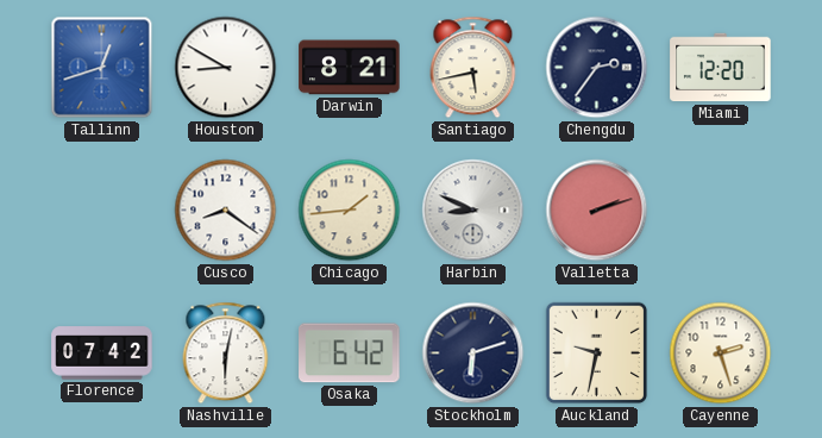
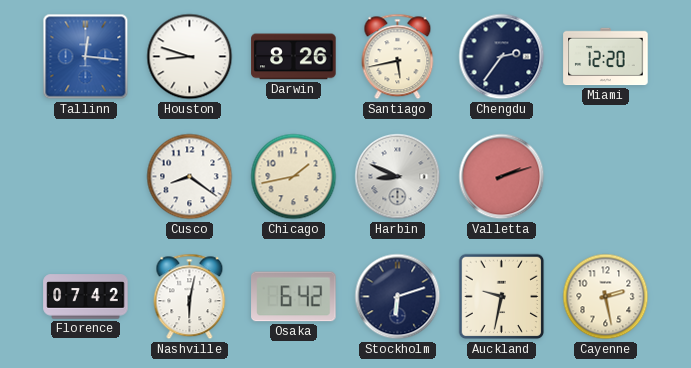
Tallinn: 12:42 -> 12:16
Houston: 8:50 -> 8:48
Darwin: 8:21 -> 8:26
Chicago: 1:44 -> 1:43
Cayenne: 2:27 -> 2:28
